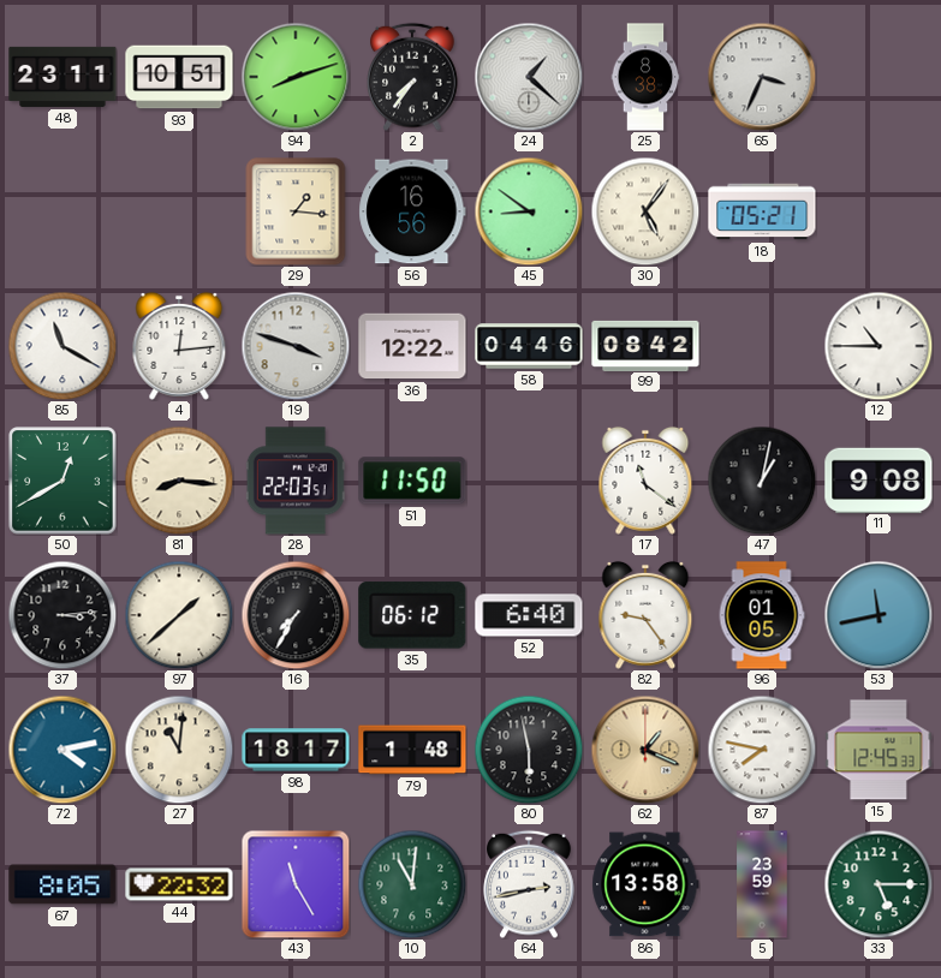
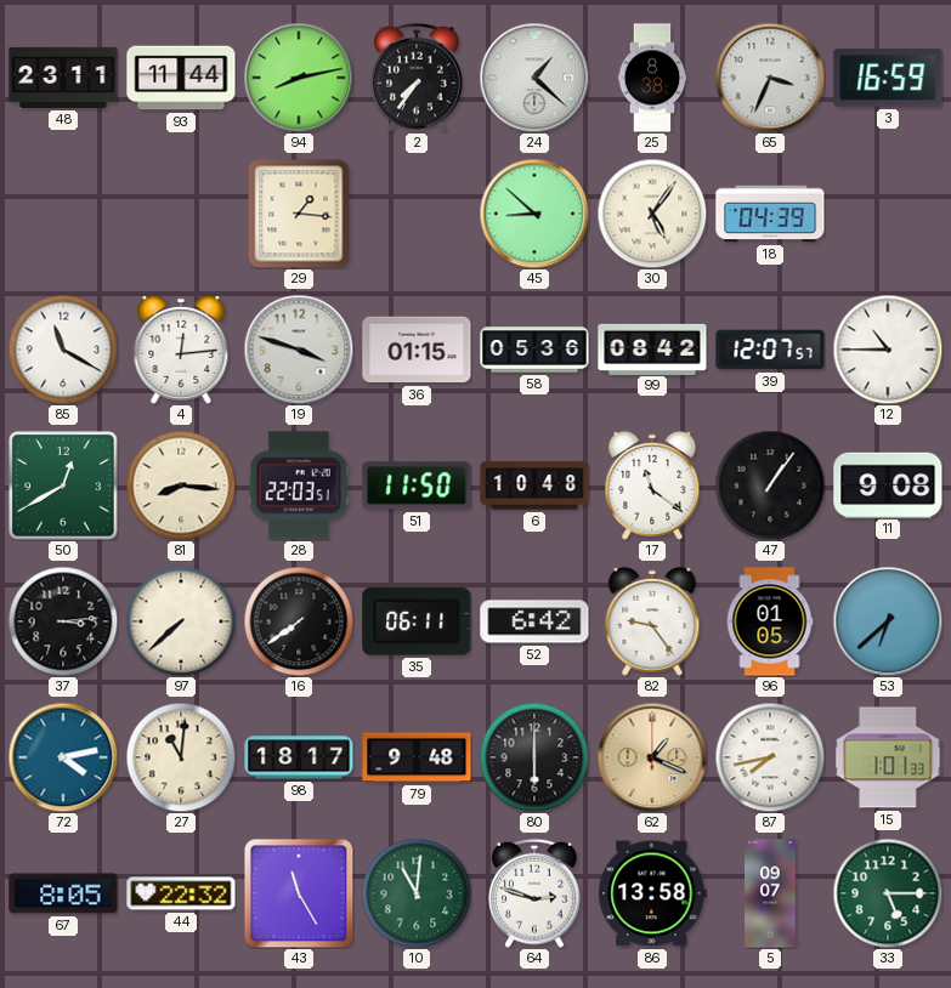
93: 10:51 -> 11:44
94: 8:12 -> 8:13
3: none -> 16:59
56: 16:56 -> none
45: 8:51 -> 8:52
18: 05:21 -> 04:39
36: 12:22 -> 01:15
58: 04:46 -> 05:36
39: none -> 12:07
6: none -> 10:48
47: 1:02 -> 1:06
97: 1:38 -> 7:38
16: 7:35 -> 7:39
35: 06:12 -> 06:11
52: 6:40 -> 6:42
53: 11:43 -> 6:38
79: 1:48 -> 9:48
80: 5:58 -> 6:00
87: 7:47 -> 7:43
15: 12:45 -> 1:01
64: 2:43 -> 2:48
5: 23:59 -> 09:07
